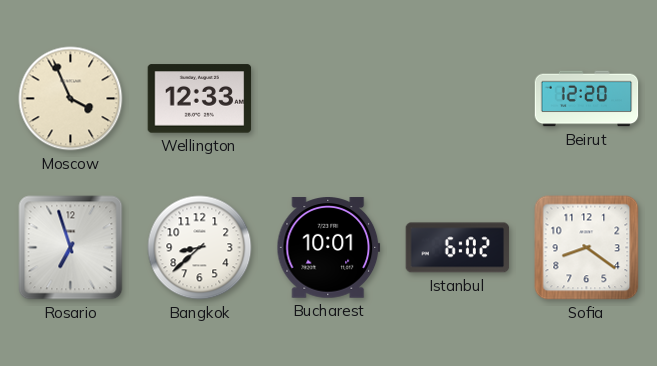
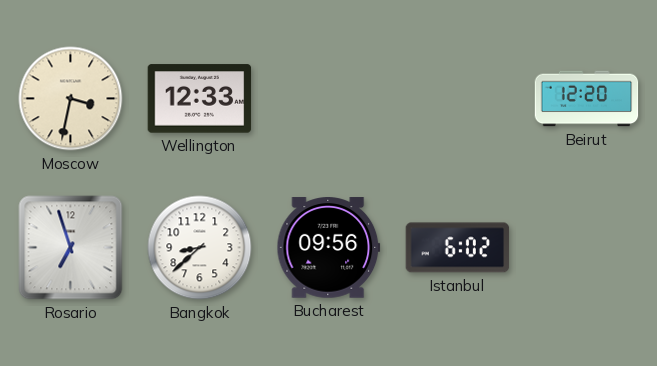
Moscow: 3:56 -> 3:32
Bucharest: 10:01 -> 09:56
Sofia: 8:21 -> none
